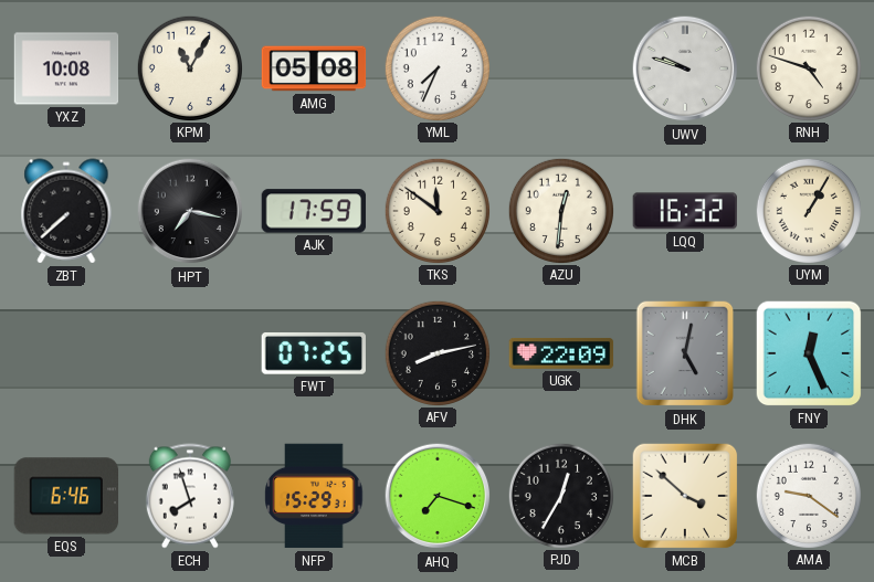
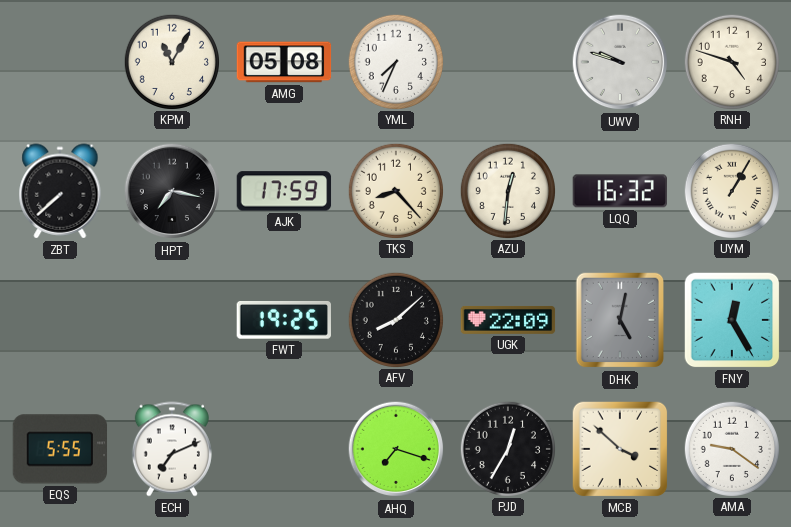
YXZ: 10:08 -> none
TKS: 11:51 -> 8:23
FWT: 07:25 -> 19:25
AFV: 8:13 -> 8:08
FNY: 12:26 -> 12:25
EQS: 6:46 -> 5:55
ECH: 7:57 -> 7:11
NFP: 15:29 -> none
